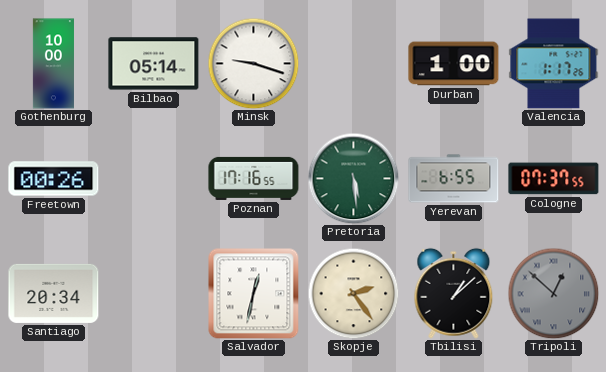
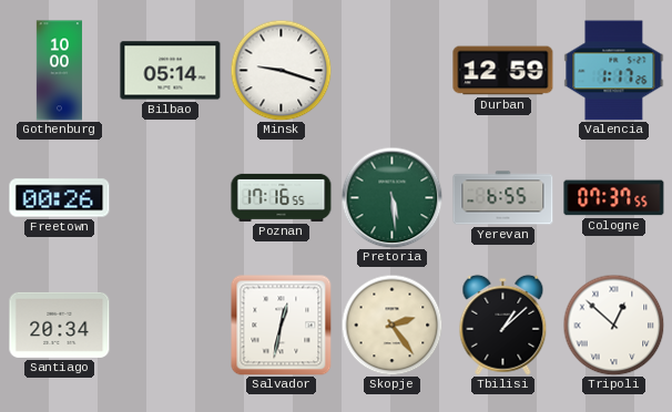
Durban: 1:00 -> 12:59
Tripoli dial: grey -> white
